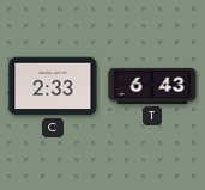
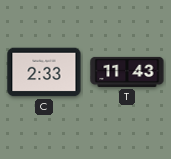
T: 6:43 -> 11:43
